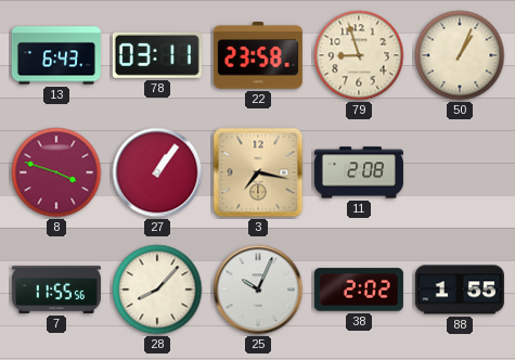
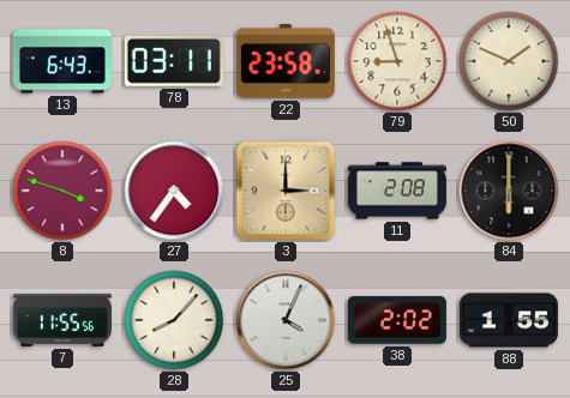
50: 1:04 -> 1:49
27: 1:06 -> 4:36
3: 7:17 -> 3:00
84: none -> 6:00
25: 10:04 -> 4:04
